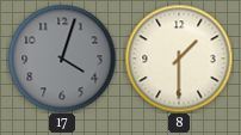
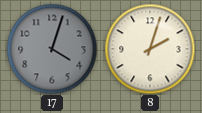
8: 1:30 -> 2:03
